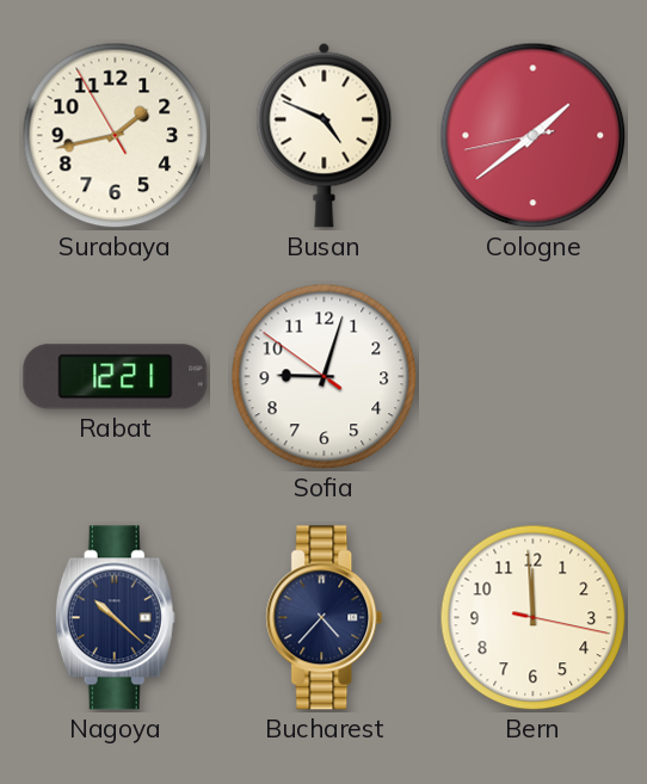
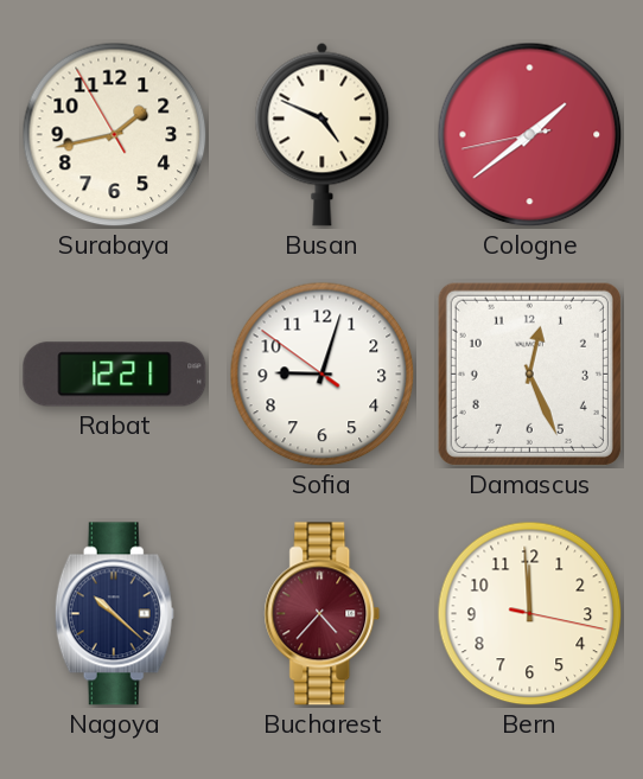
Damascus: none -> 12:26
Bucharest dial: navy -> burgundy
